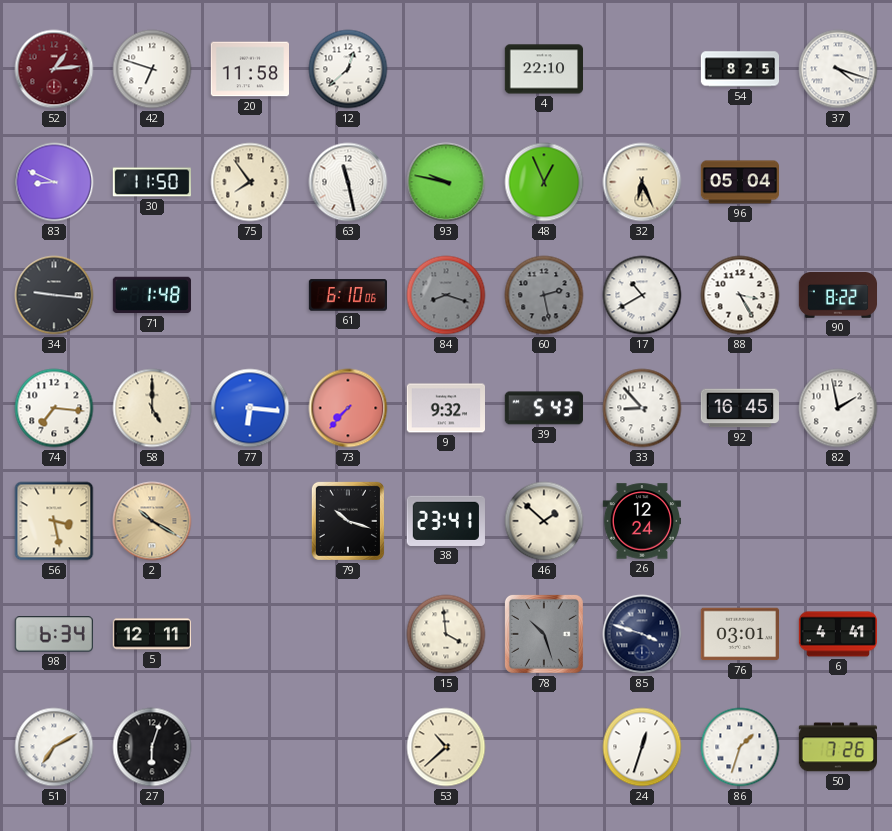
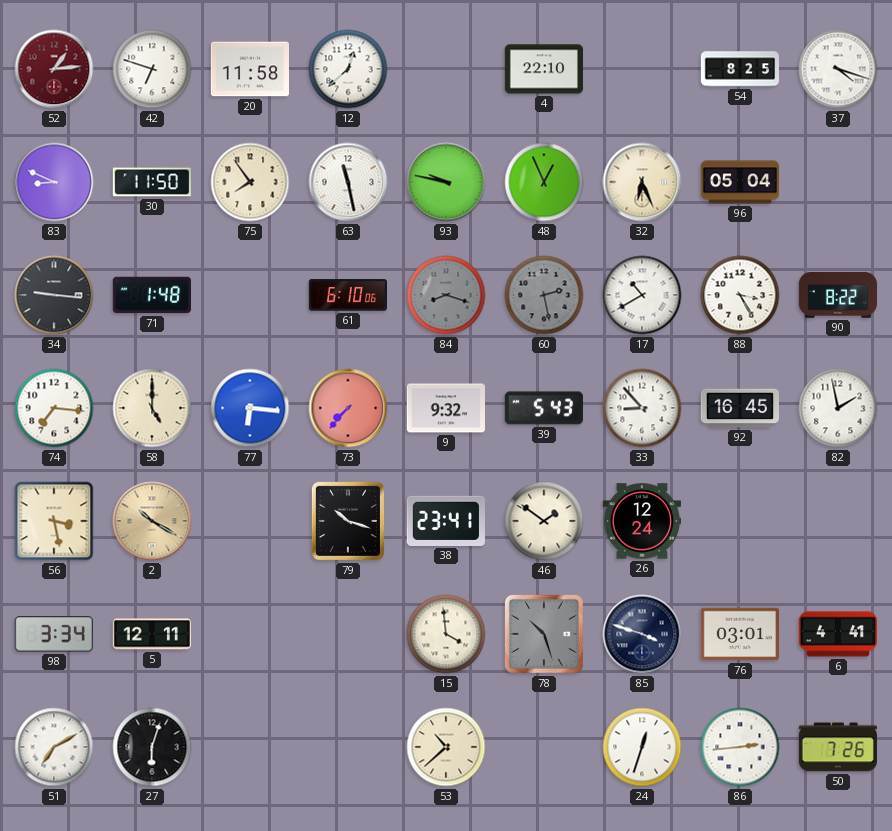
46: 1:52 -> 1:51
98: 6:34 -> 3:34
86: 1:33 -> 2:44
